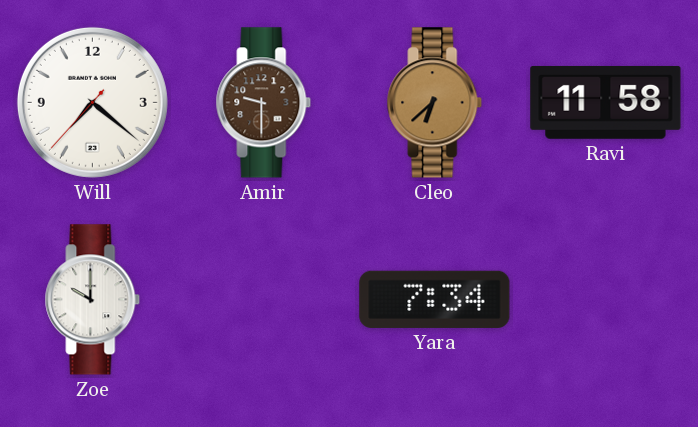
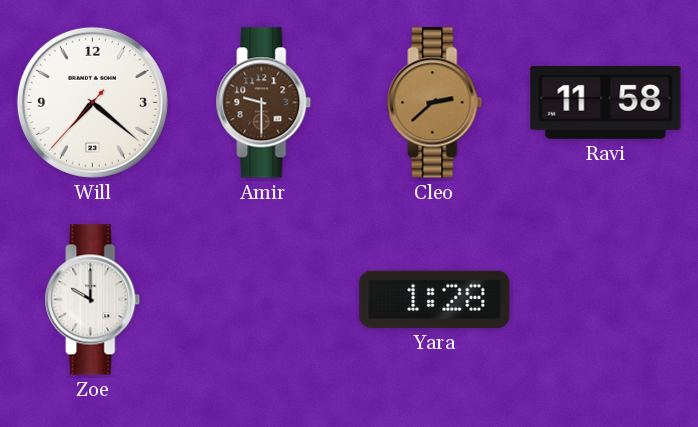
Cleo: 6:38 -> 2:38
Yara: 7:34 -> 1:28
